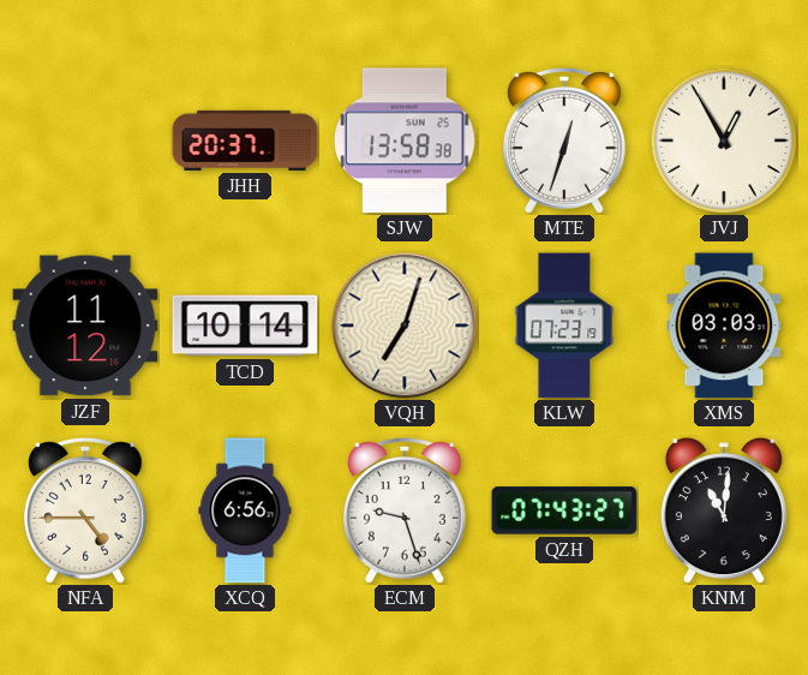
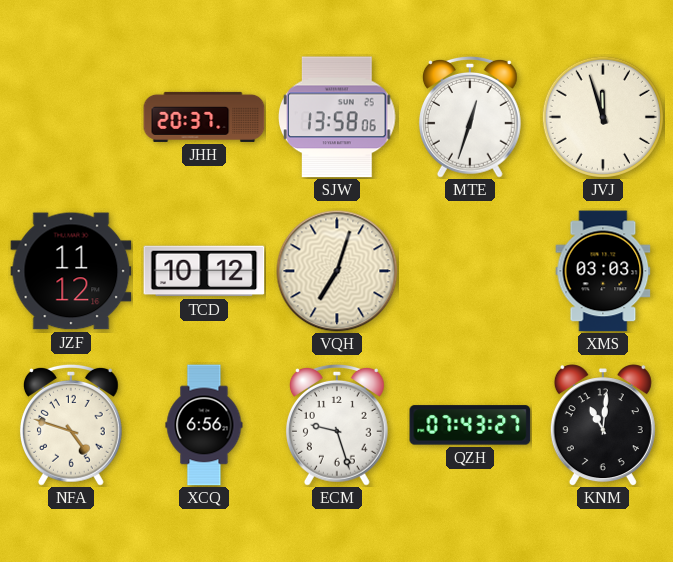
SJW: 13:58:38 -> 13:58:06
JVJ: 12:55 -> 11:57
TCD: 10:14 -> 10:12
KLW: 07:23 -> none
NFA: 4:45 -> 4:48
